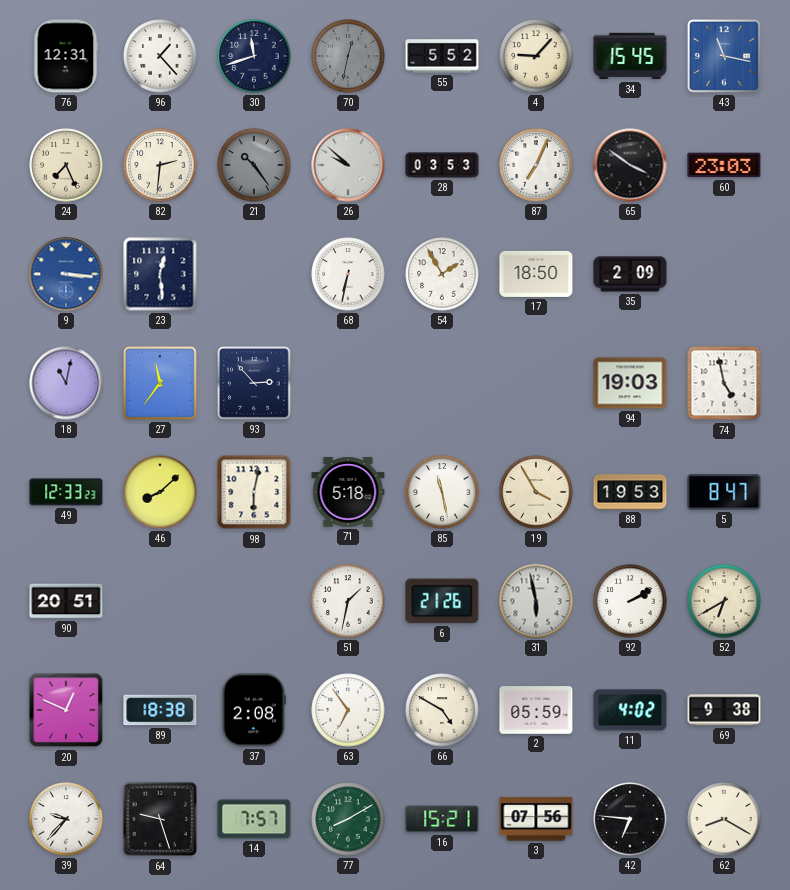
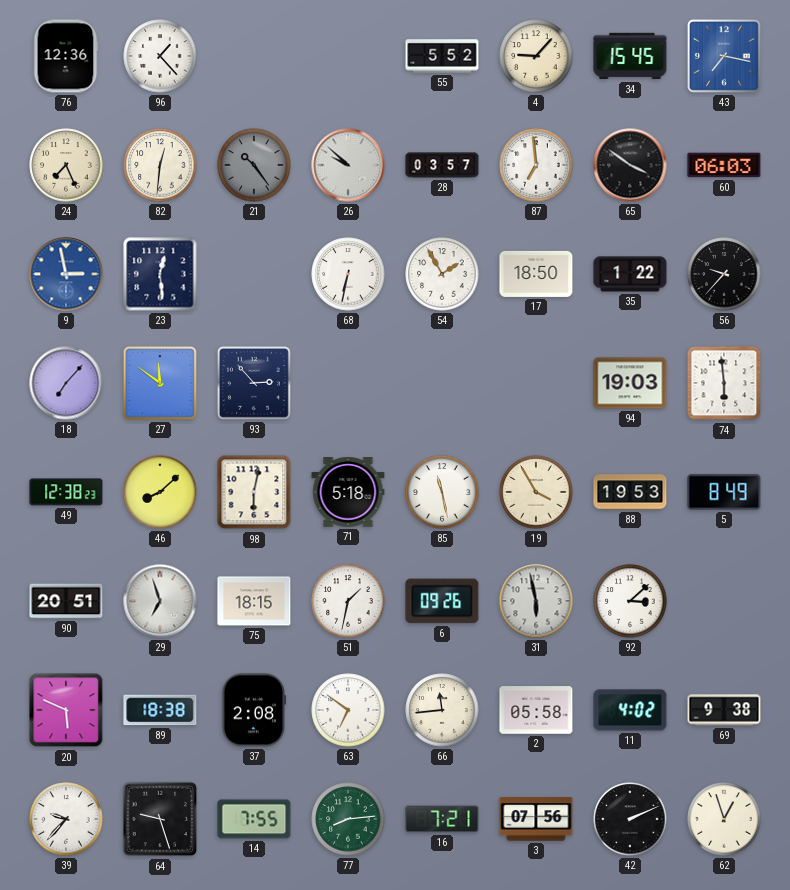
76: 12:31 -> 12:36
30: 11:42 -> none
70: 12:32 -> none
43: 11:17 -> 7:17
82: 2:31 -> 12:31
28: 03:53 -> 03:57
87: 7:04 -> 6:59
60: 23:03 -> 06:03
9: 3:16 -> 2:58
35: 2:09 -> 1:22
56: none -> 9:37
18: 11:02 -> 7:07
27: 11:36 -> 11:51
74: 4:58 -> 5:59
49: 12:33 -> 12:38
5: 8:47 -> 8:49
29: none -> 6:57
75: none -> 18:15
6: 21:26 -> 09:26
92: 2:10 -> 3:08
52: 6:40 -> none
20: 12:49 -> 5:49
63: 6:54 -> 6:51
66: 4:50 -> 11:44
2: 05:59 -> 05:58
14: 7:57 -> 7:55
77: 8:10 -> 8:14
16: 15:21 -> 7:21
42: 6:46 -> 2:11
62: 8:20 -> 12:57
